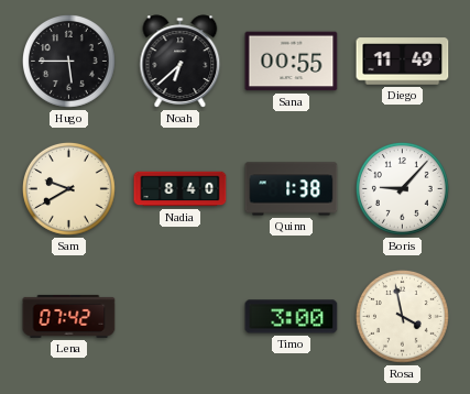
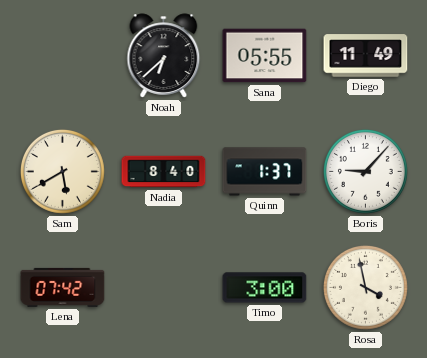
Hugo: 5:45 -> none
Sana: 00:55 -> 05:55
Sam: 9:40 -> 5:40
Quinn: 1:38 -> 1:37
